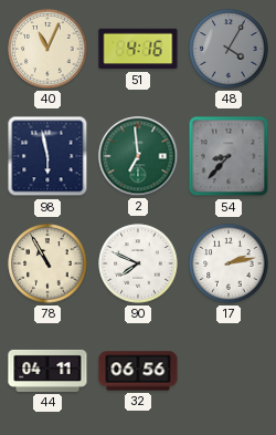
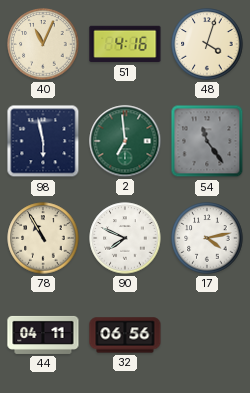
48: 4:05 -> 4:03
48 dial: grey -> cream
54: 8:37 -> 11:24
17: 2:13 -> 4:13
